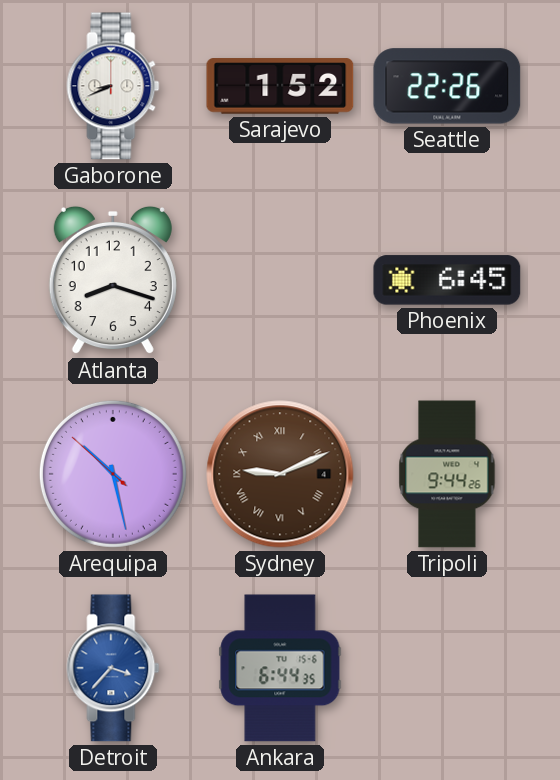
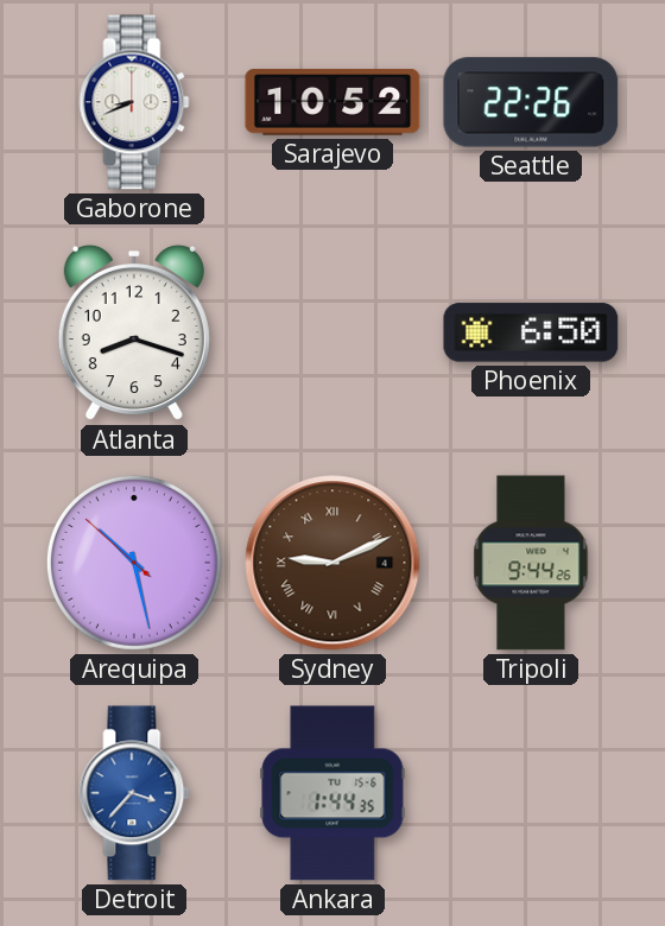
Sarajevo: 1:52 -> 10:52
Phoenix: 6:45 -> 6:50
Ankara: 6:44 -> 1:44
